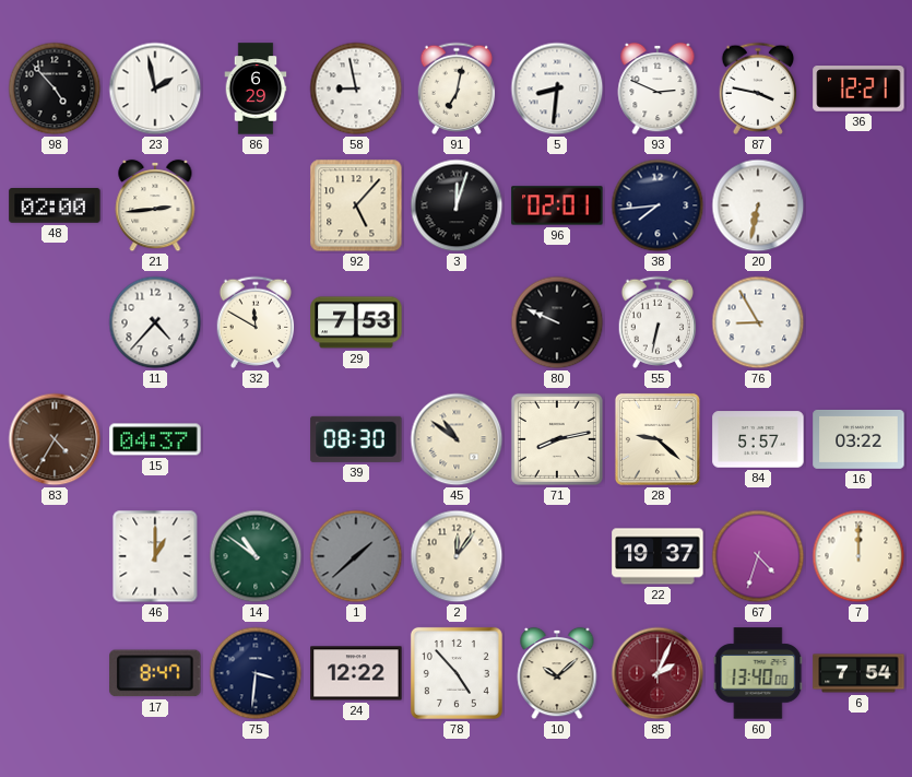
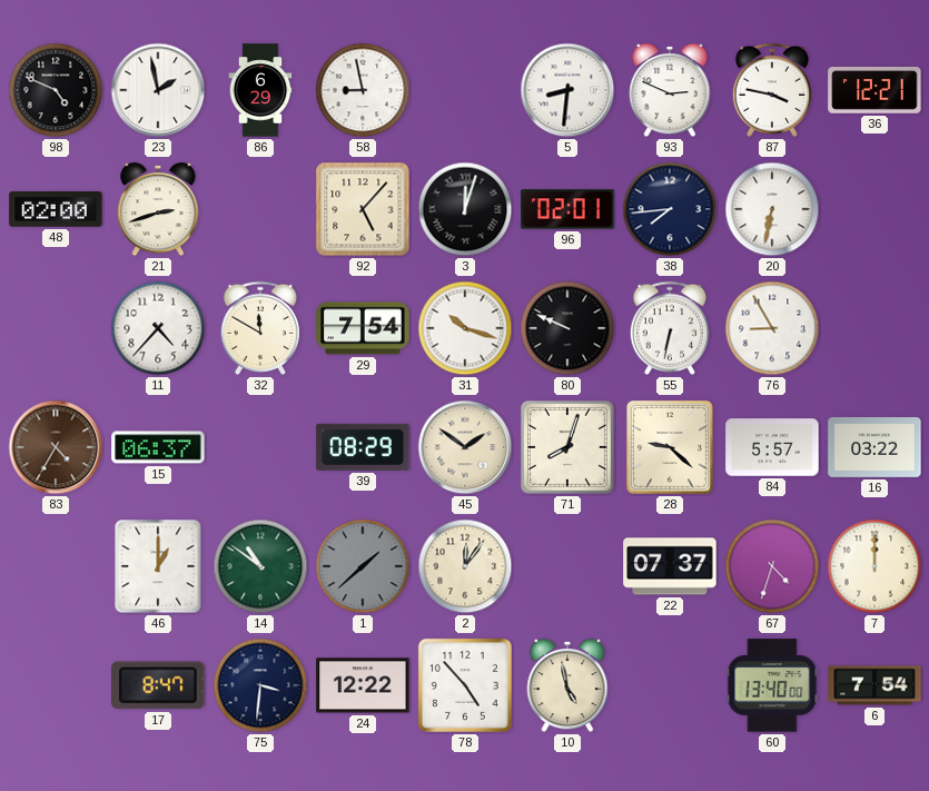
98: 4:53 -> 4:49
91: 7:02 -> none
21: 2:44 -> 2:42
29: 7:53 -> 7:54
31: none -> 10:18
15: 04:37 -> 06:37
39: 08:30 -> 08:29
45: 10:51 -> 1:51
71: 8:13 -> 8:03
22: 19:37 -> 07:37
10: 10:08 -> 4:58
85: 2:04 -> none
